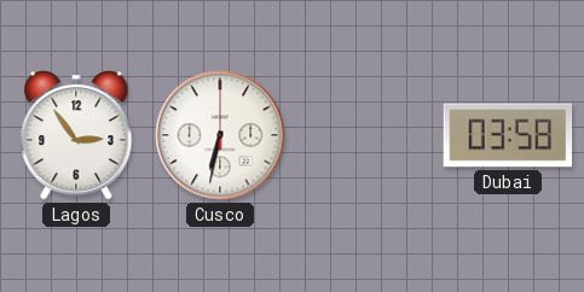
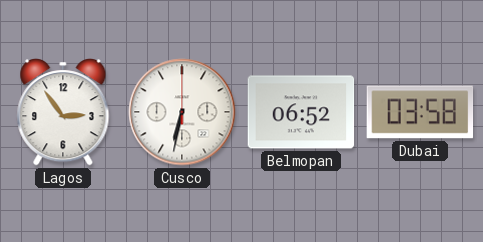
Belmopan: none -> 06:52
